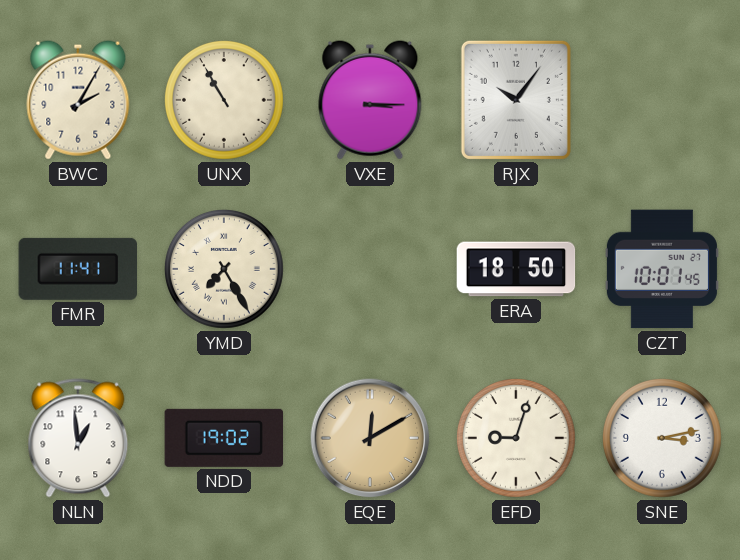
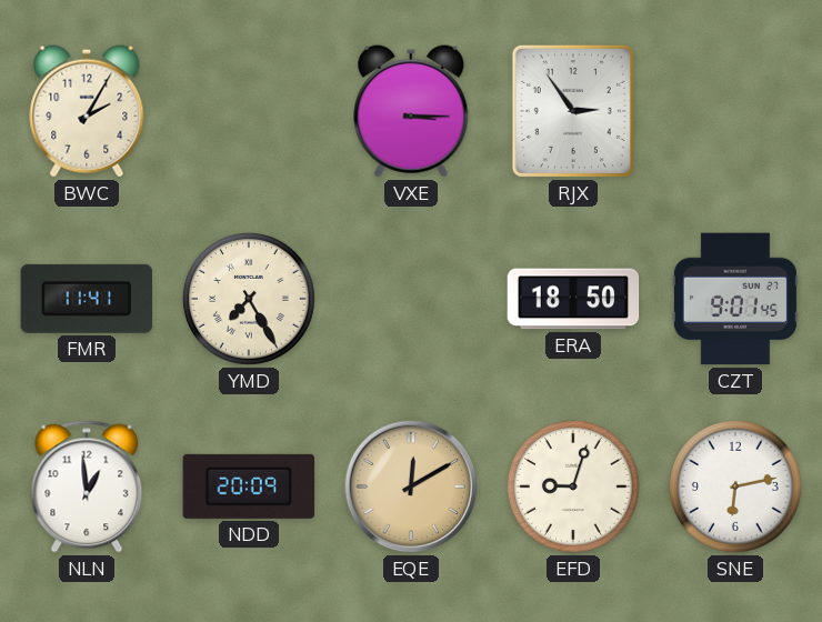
UNX: 10:55 -> none
RJX: 10:06 -> 2:54
CZT: 10:01 -> 9:01
NDD: 19:02 -> 20:09
SNE: 3:13 -> 6:13
